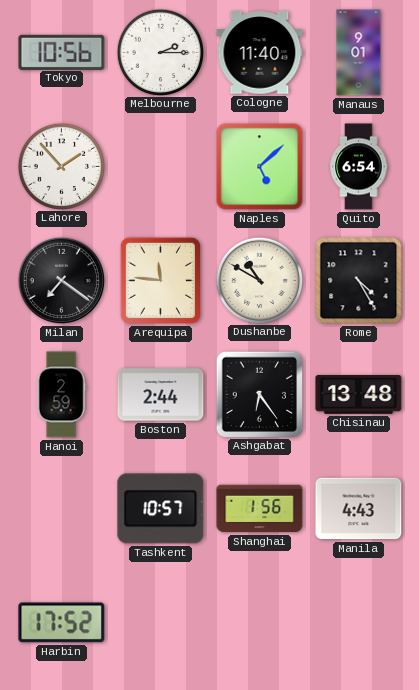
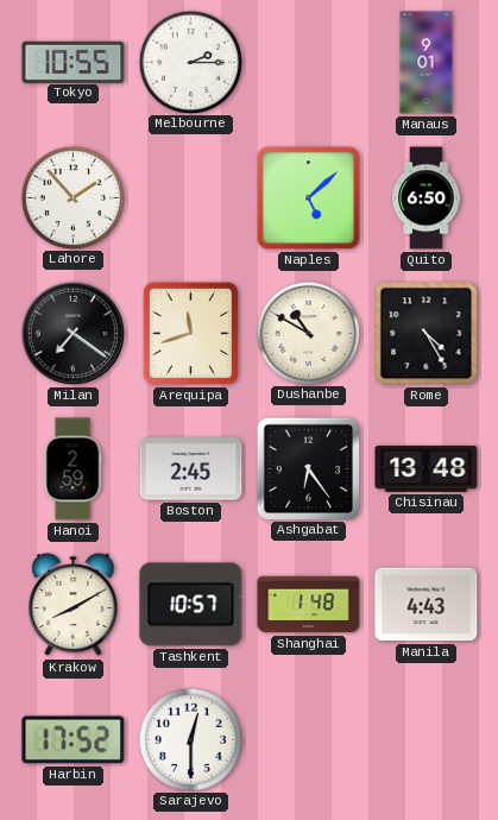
Tokyo: 10:56 -> 10:55
Cologne: 11:40 -> none
Quito: 6:54 -> 6:50
Arequipa: 11:46 -> 11:42
Boston: 2:44 -> 2:45
Krakow: none -> 8:10
Shanghai: 1:56 -> 1:48
Sarajevo: none -> 12:30
